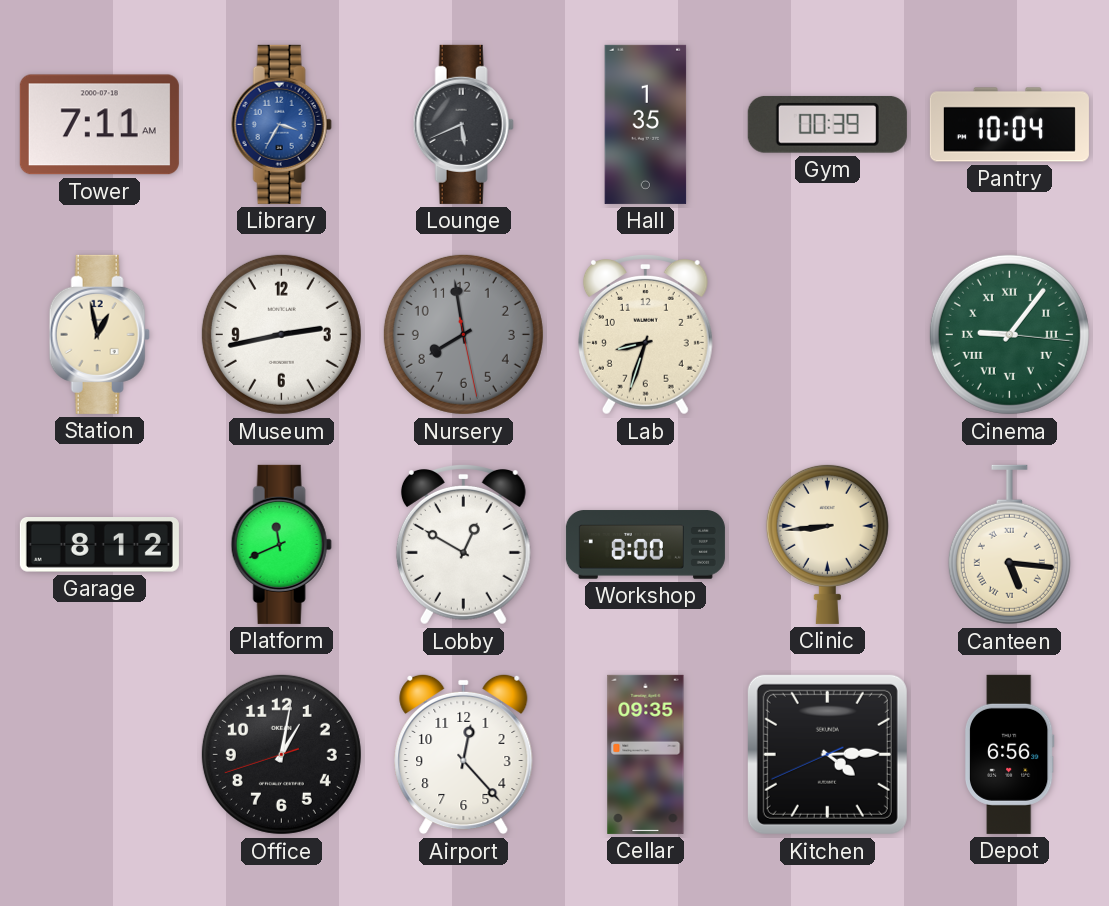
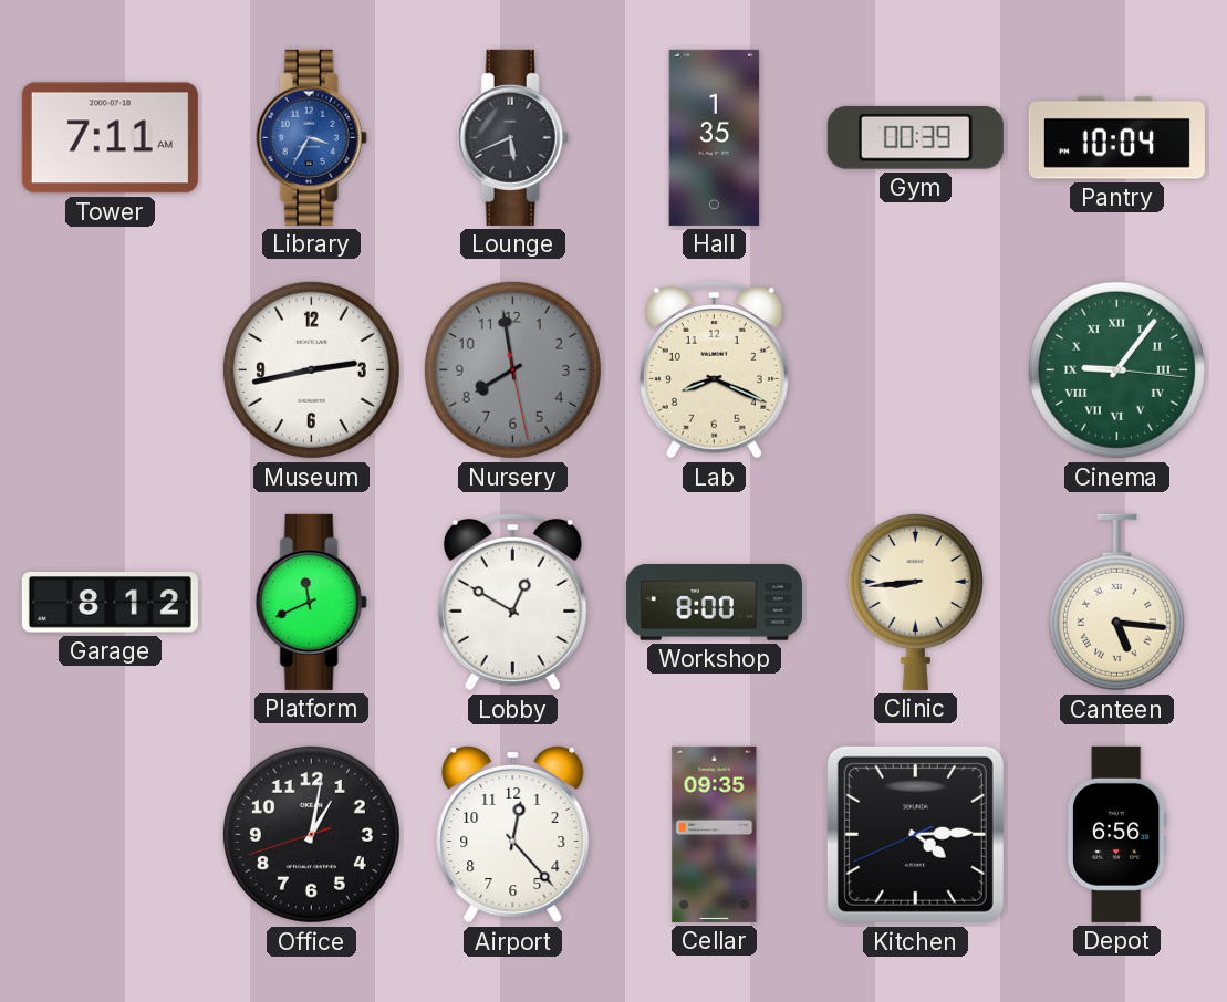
Station: 12:58 -> none
Lab: 8:33 -> 8:19
